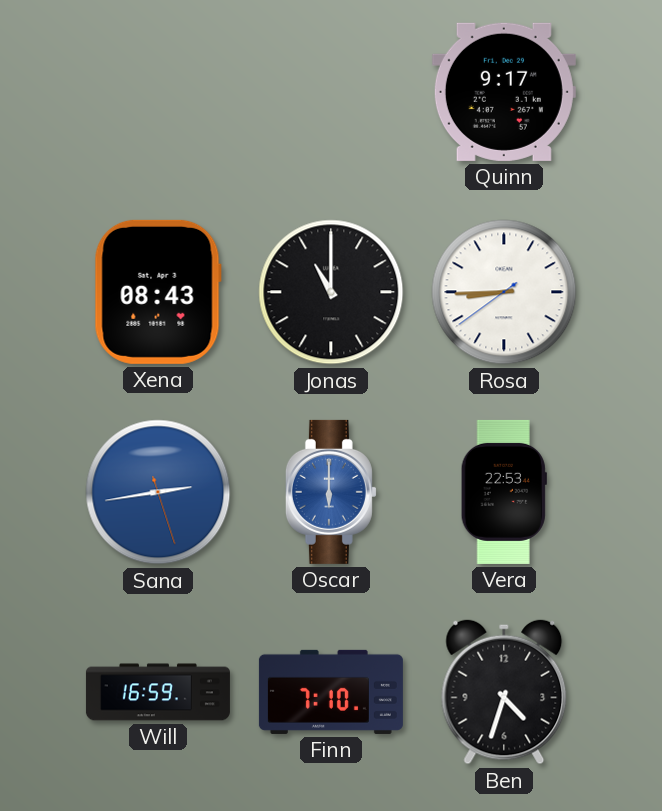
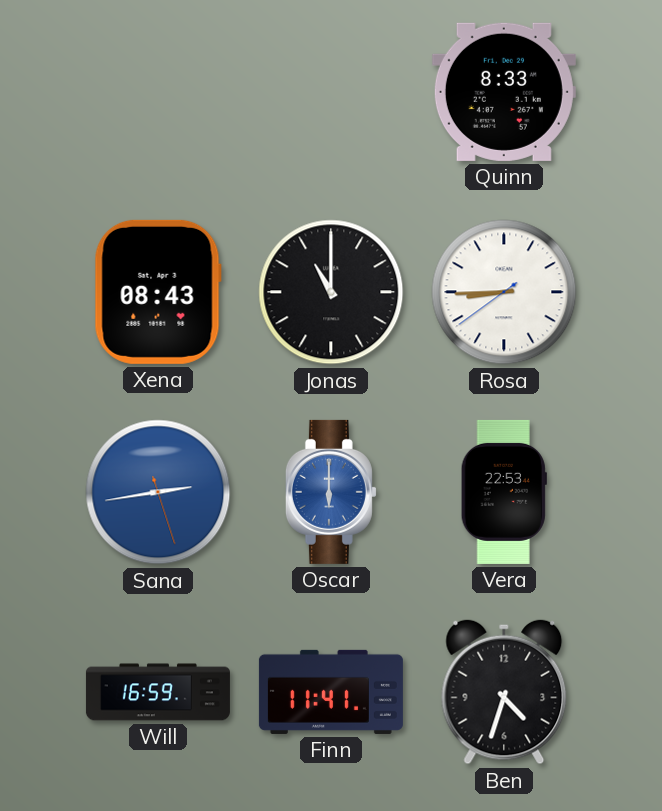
Quinn: 9:17 -> 8:33
Finn: 7:10 -> 11:41
